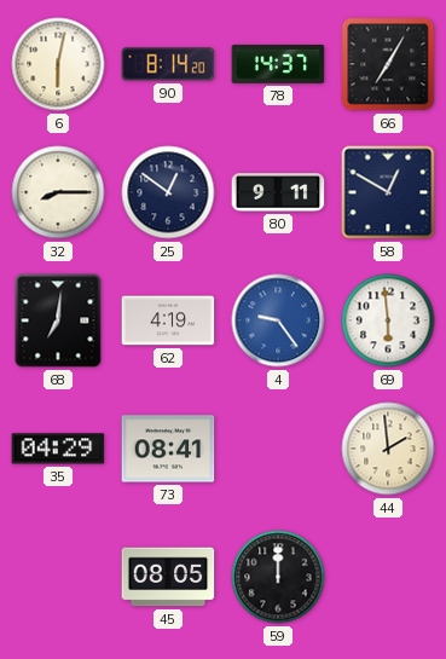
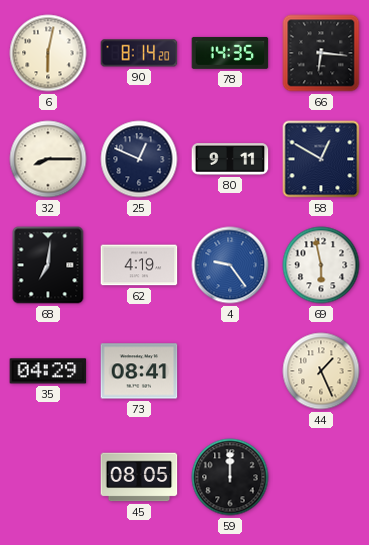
78: 14:37 -> 14:35
66: 7:05 -> 6:16
25: 12:51 -> 12:49
69: 5:59 -> 5:58
44: 1:59 -> 1:26
